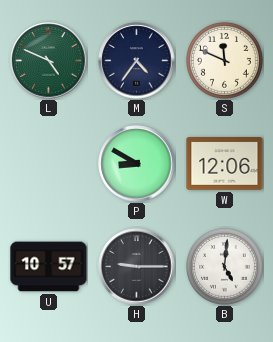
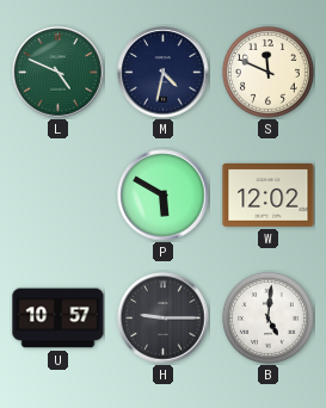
M: 4:36 -> 4:32
P: 8:50 -> 5:50
W: 12:06 -> 12:02
